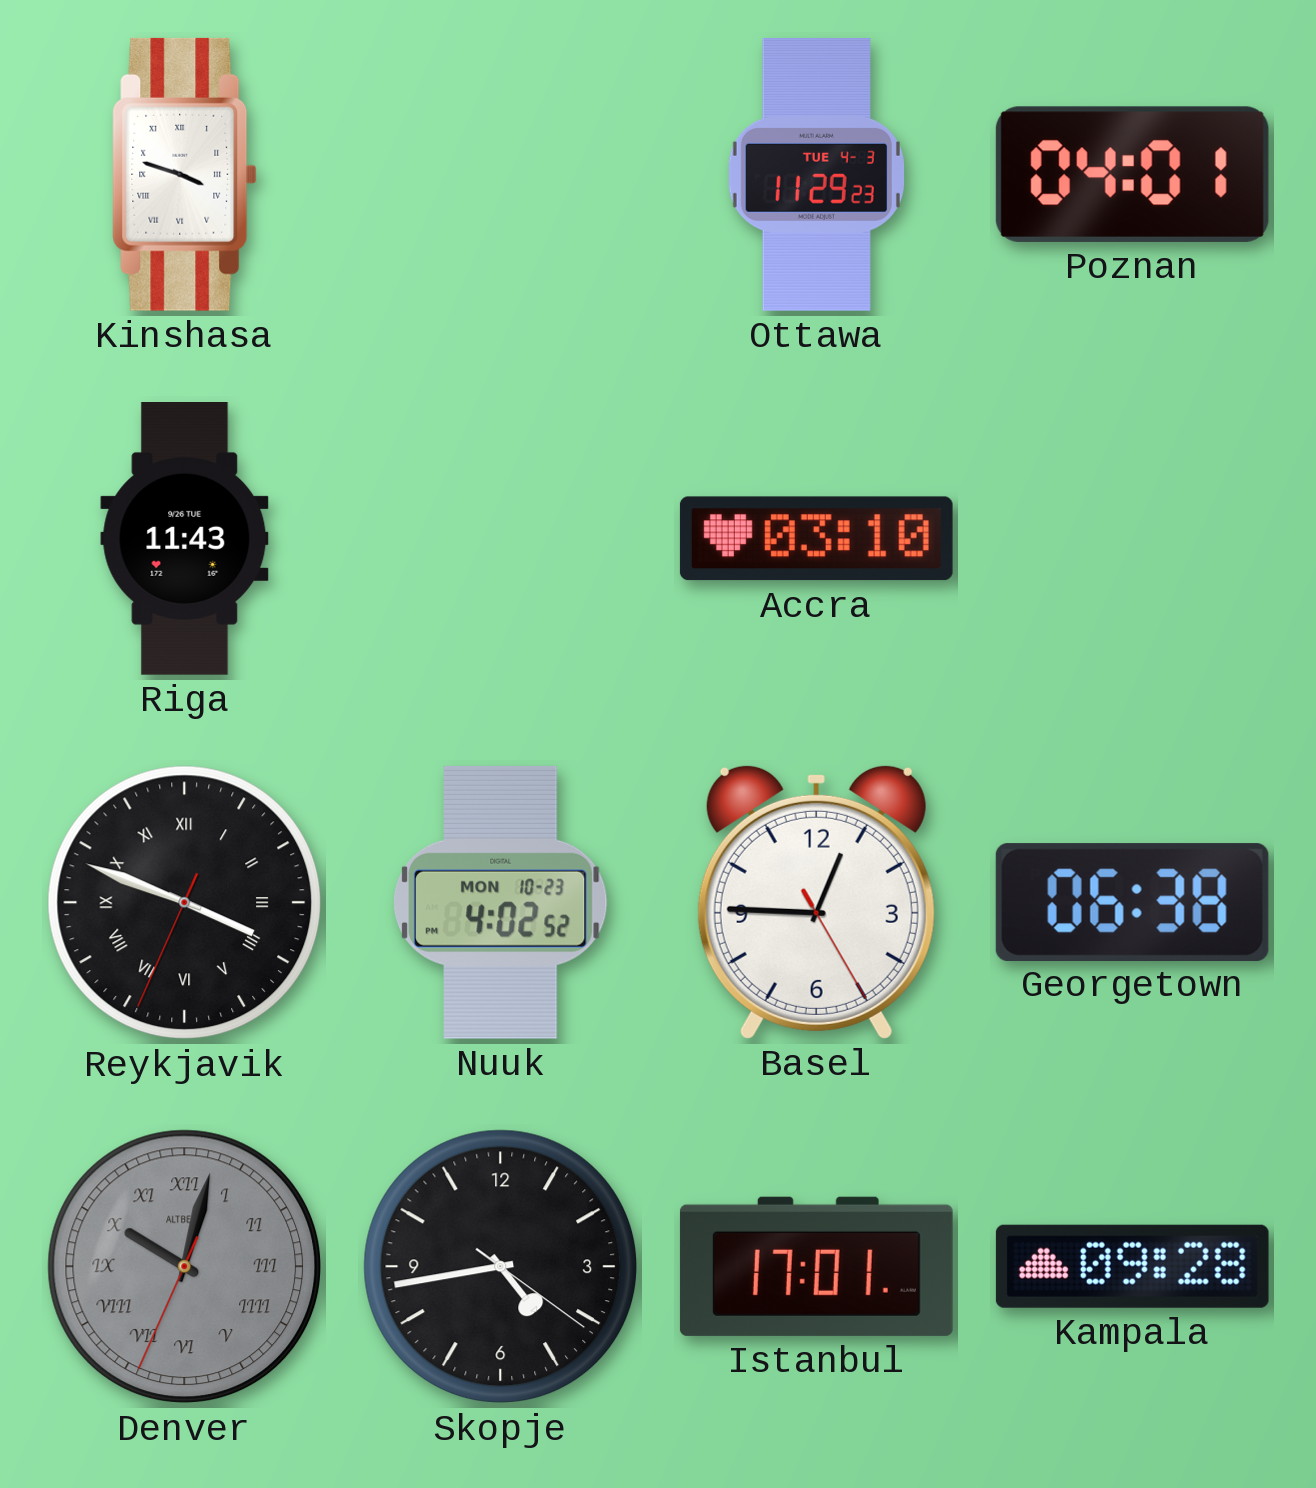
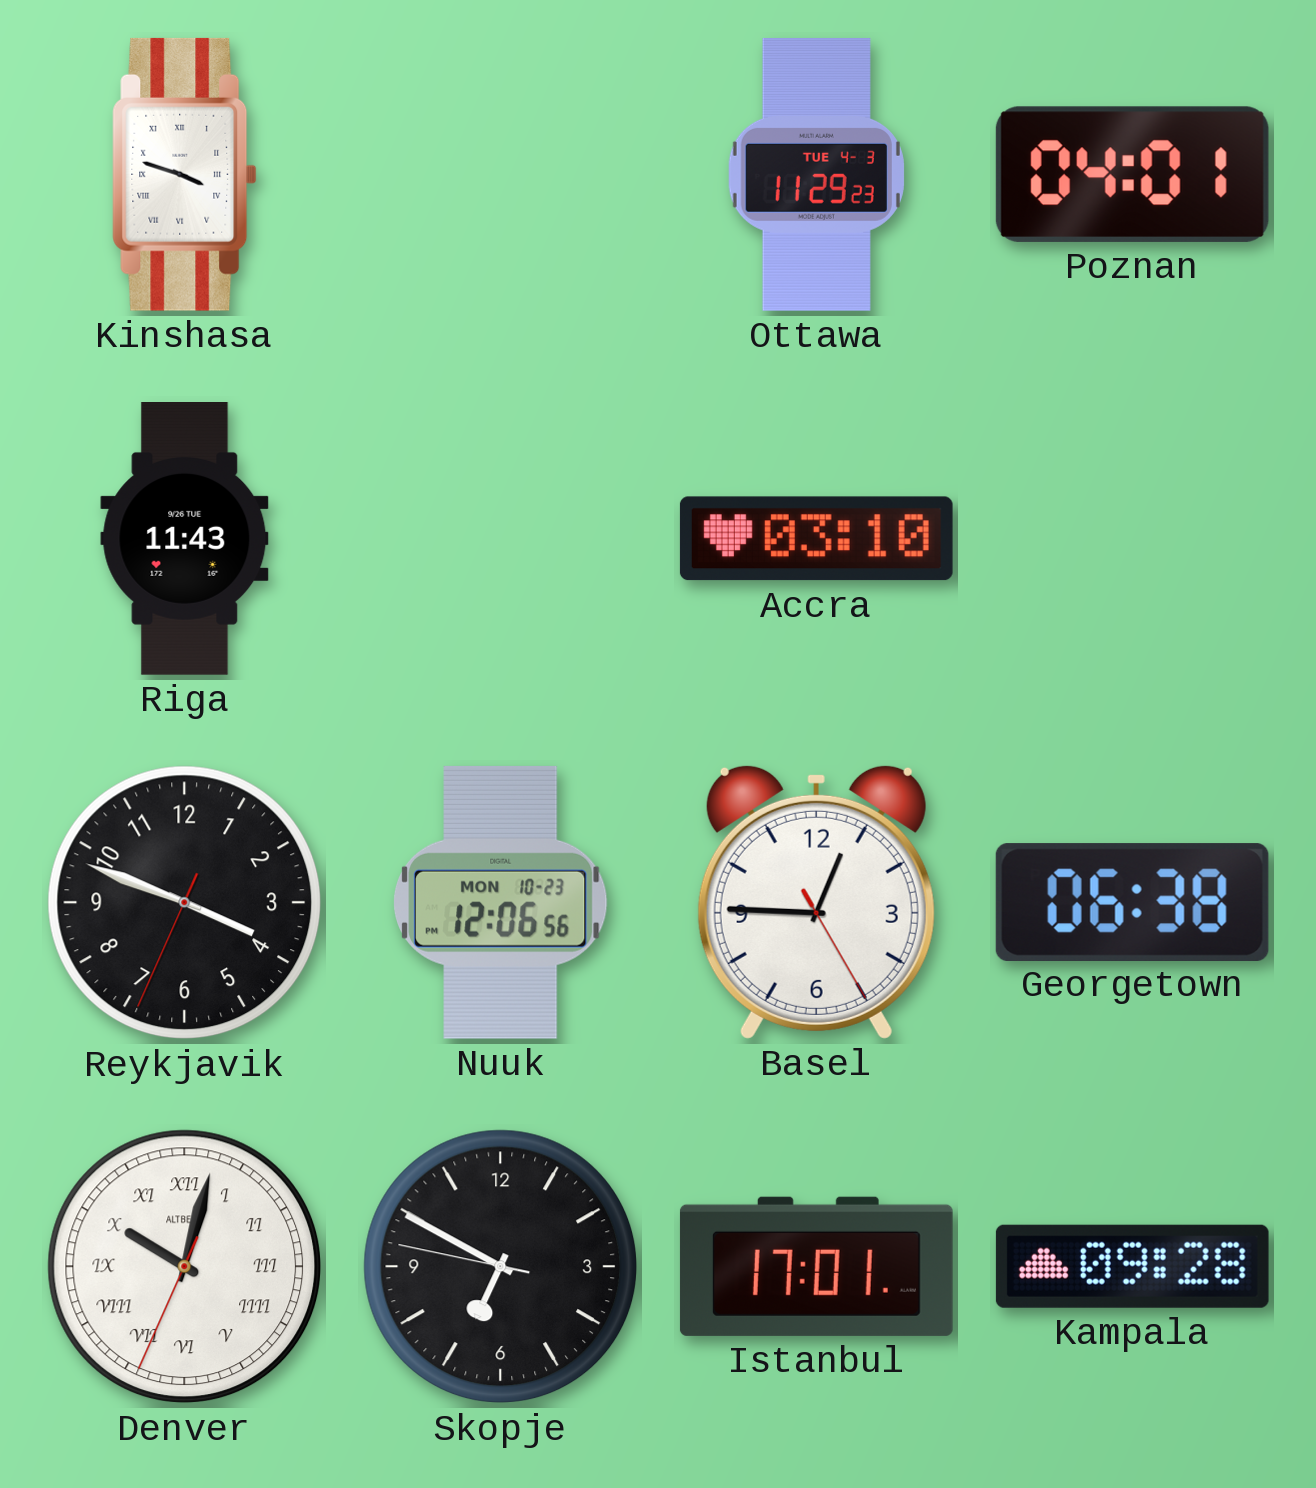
Reykjavik numerals: Roman -> Arabic
Nuuk: 4:02 -> 12:06
Denver dial: grey -> white
Skopje: 4:43 -> 6:49
